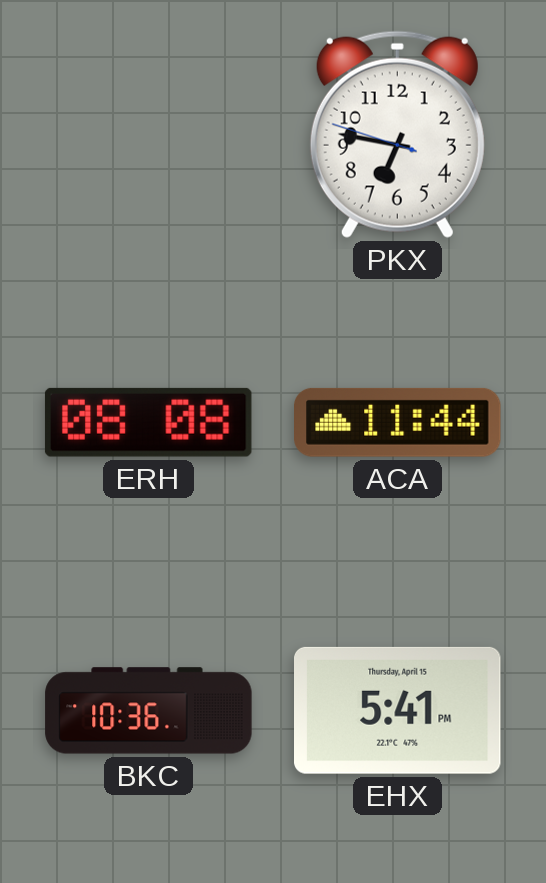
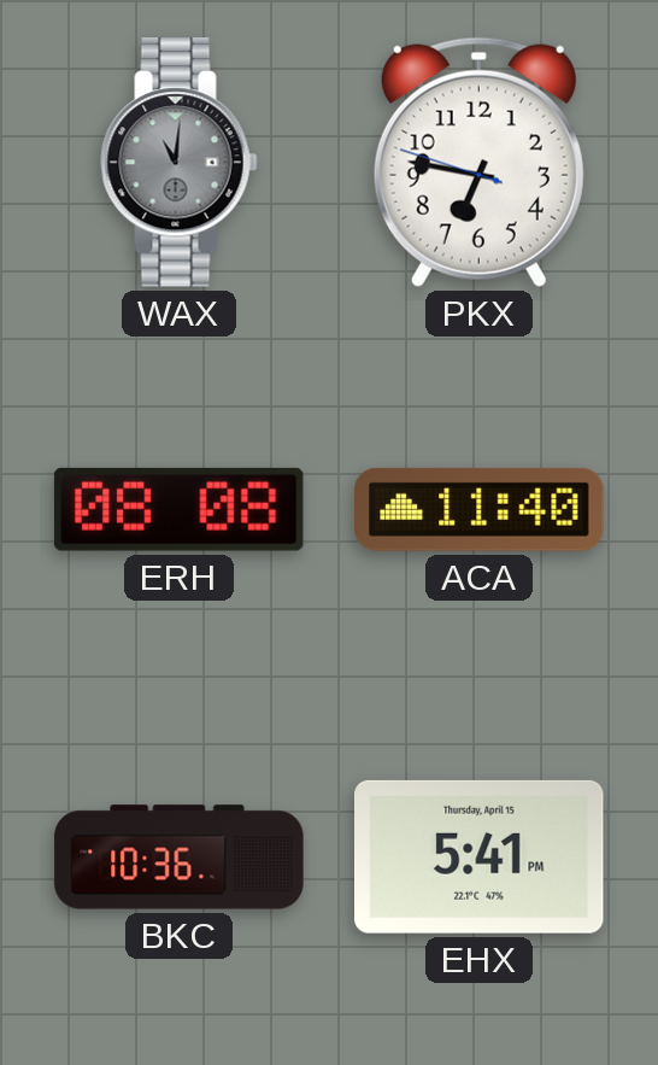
WAX: none -> 11:01
ACA: 11:44 -> 11:40
